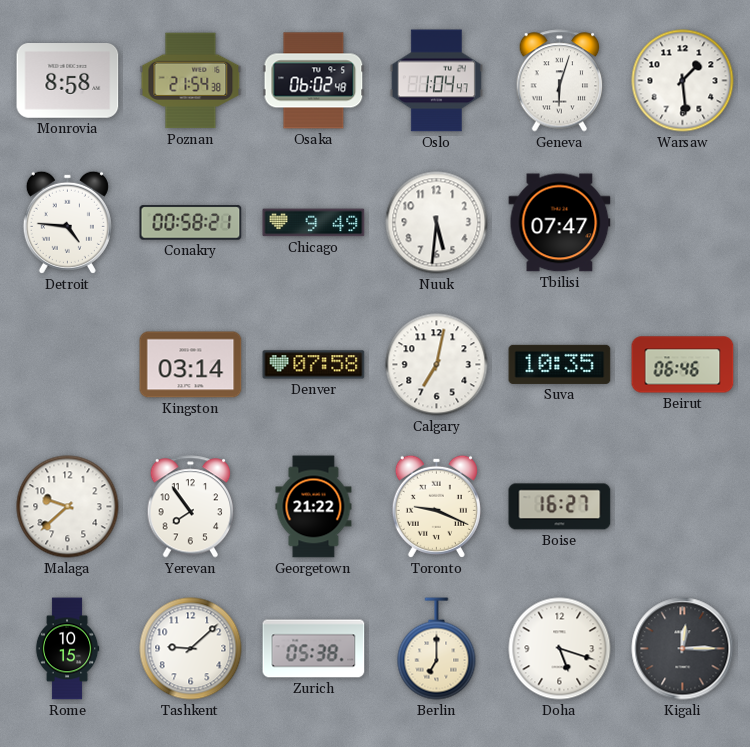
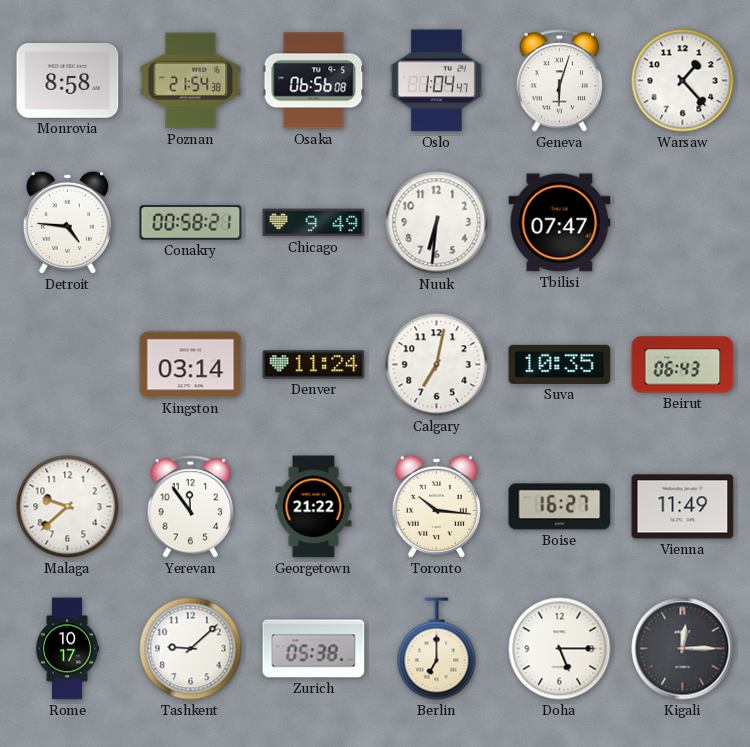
Osaka: 06:02 -> 06:56
Warsaw: 1:29 -> 1:23
Nuuk: 5:31 -> 6:31
Denver: 07:58 -> 11:24
Beirut: 06:46 -> 06:43
Yerevan: 7:54 -> 11:54
Toronto: 9:19 -> 10:16
Vienna: none -> 11:49
Rome: 10:15 -> 10:17
Doha: 5:18 -> 5:15
